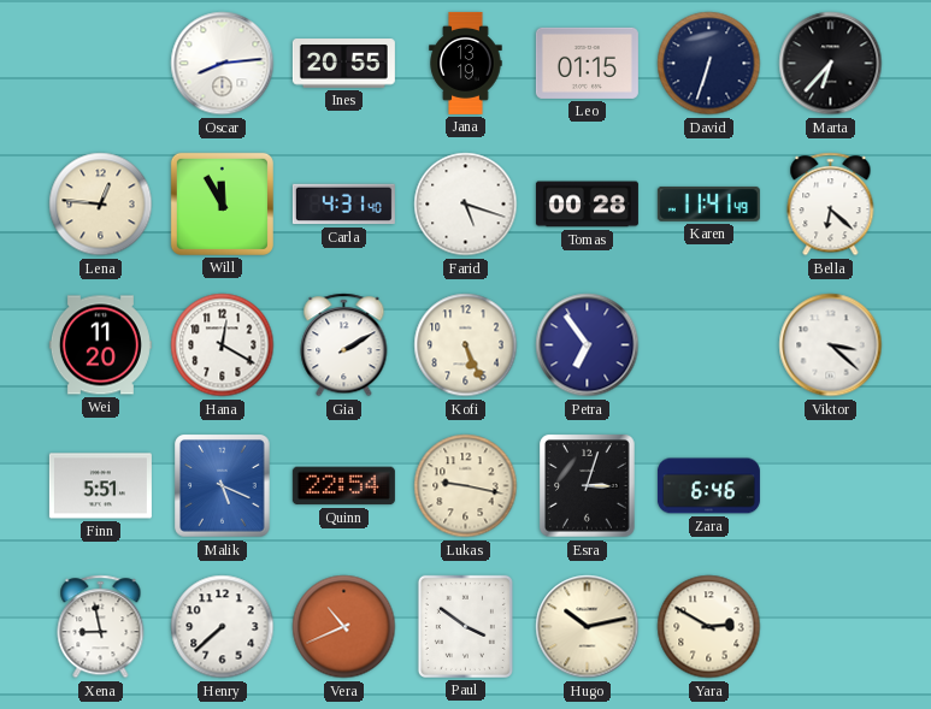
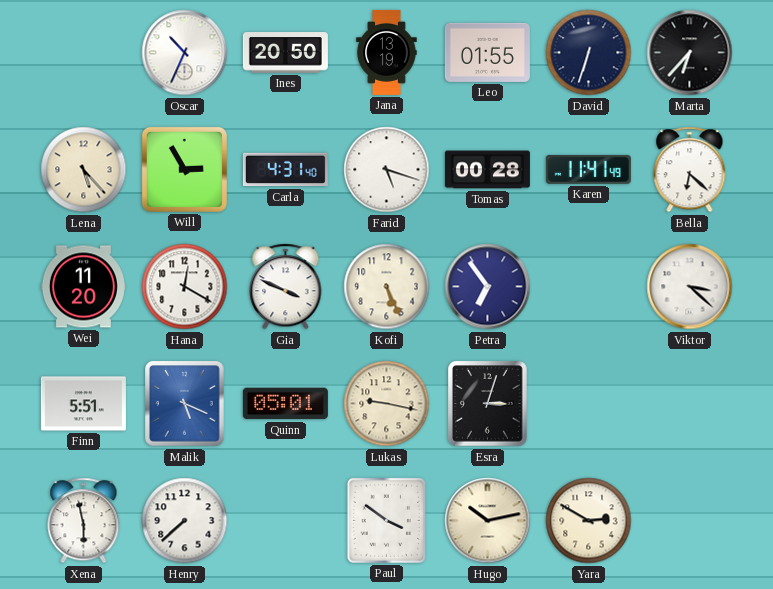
Oscar: 8:14 -> 10:34
Ines: 20:55 -> 20:50
Leo: 01:15 -> 01:55
Lena: 12:46 -> 5:23
Will: 11:55 -> 2:55
Gia: 2:10 -> 3:49
Quinn: 22:54 -> 05:01
Zara: 6:46 -> none
Xena: 8:58 -> 5:58
Vera: 10:41 -> none
